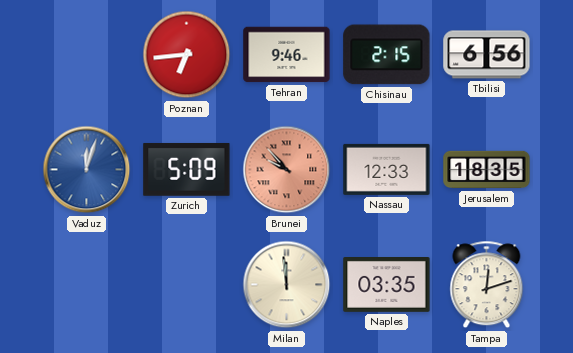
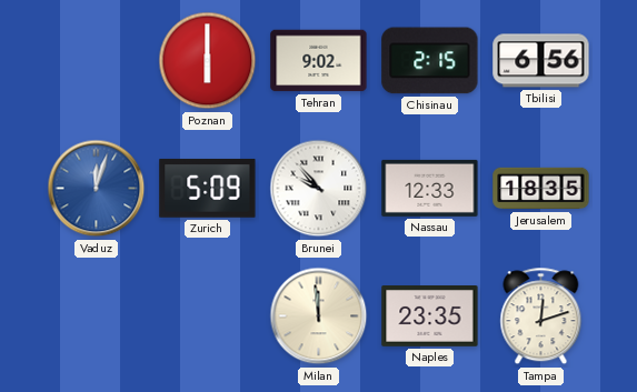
Poznan: 6:44 -> 6:00
Tehran: 9:46 -> 9:02
Brunei dial: salmon -> white
Naples: 03:35 -> 23:35
